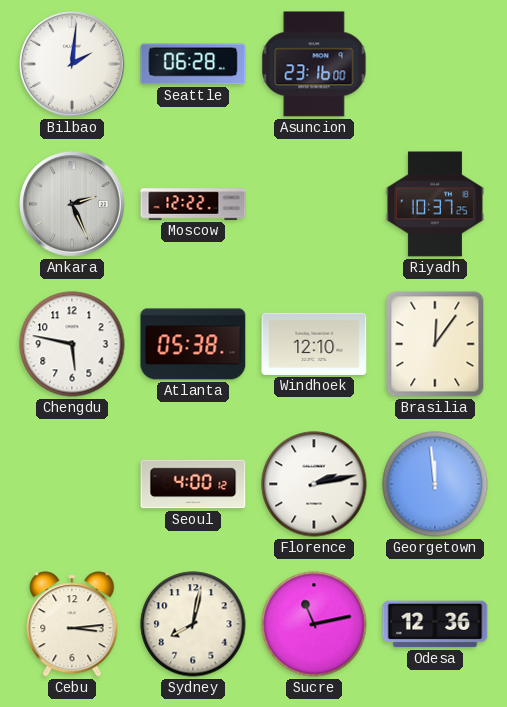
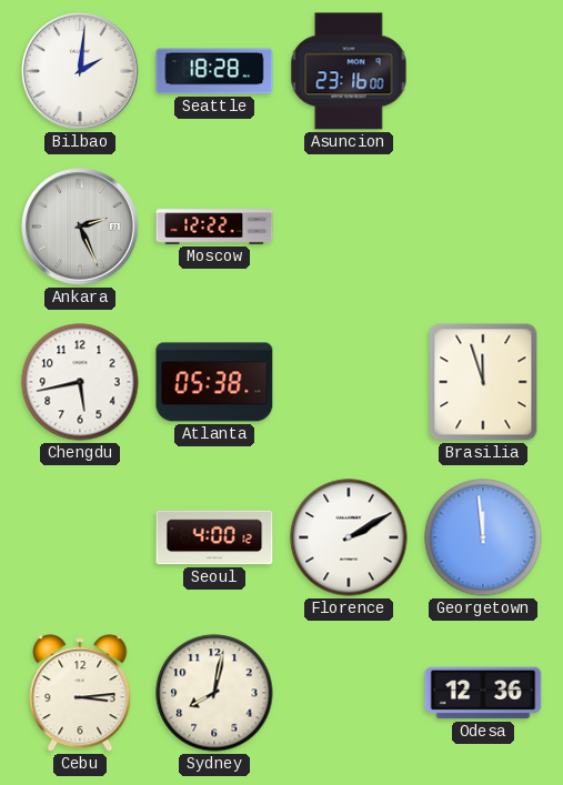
Seattle: 06:28 -> 18:28
Riyadh: 10:37 -> none
Chengdu: 5:47 -> 5:43
Windhoek: 12:10 -> none
Brasilia: 12:06 -> 11:57
Florence: 2:13 -> 2:10
Sucre: 11:13 -> none
